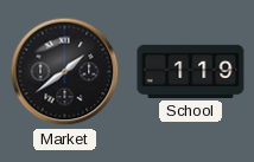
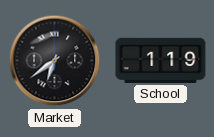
Market: 1:39 -> 6:39
